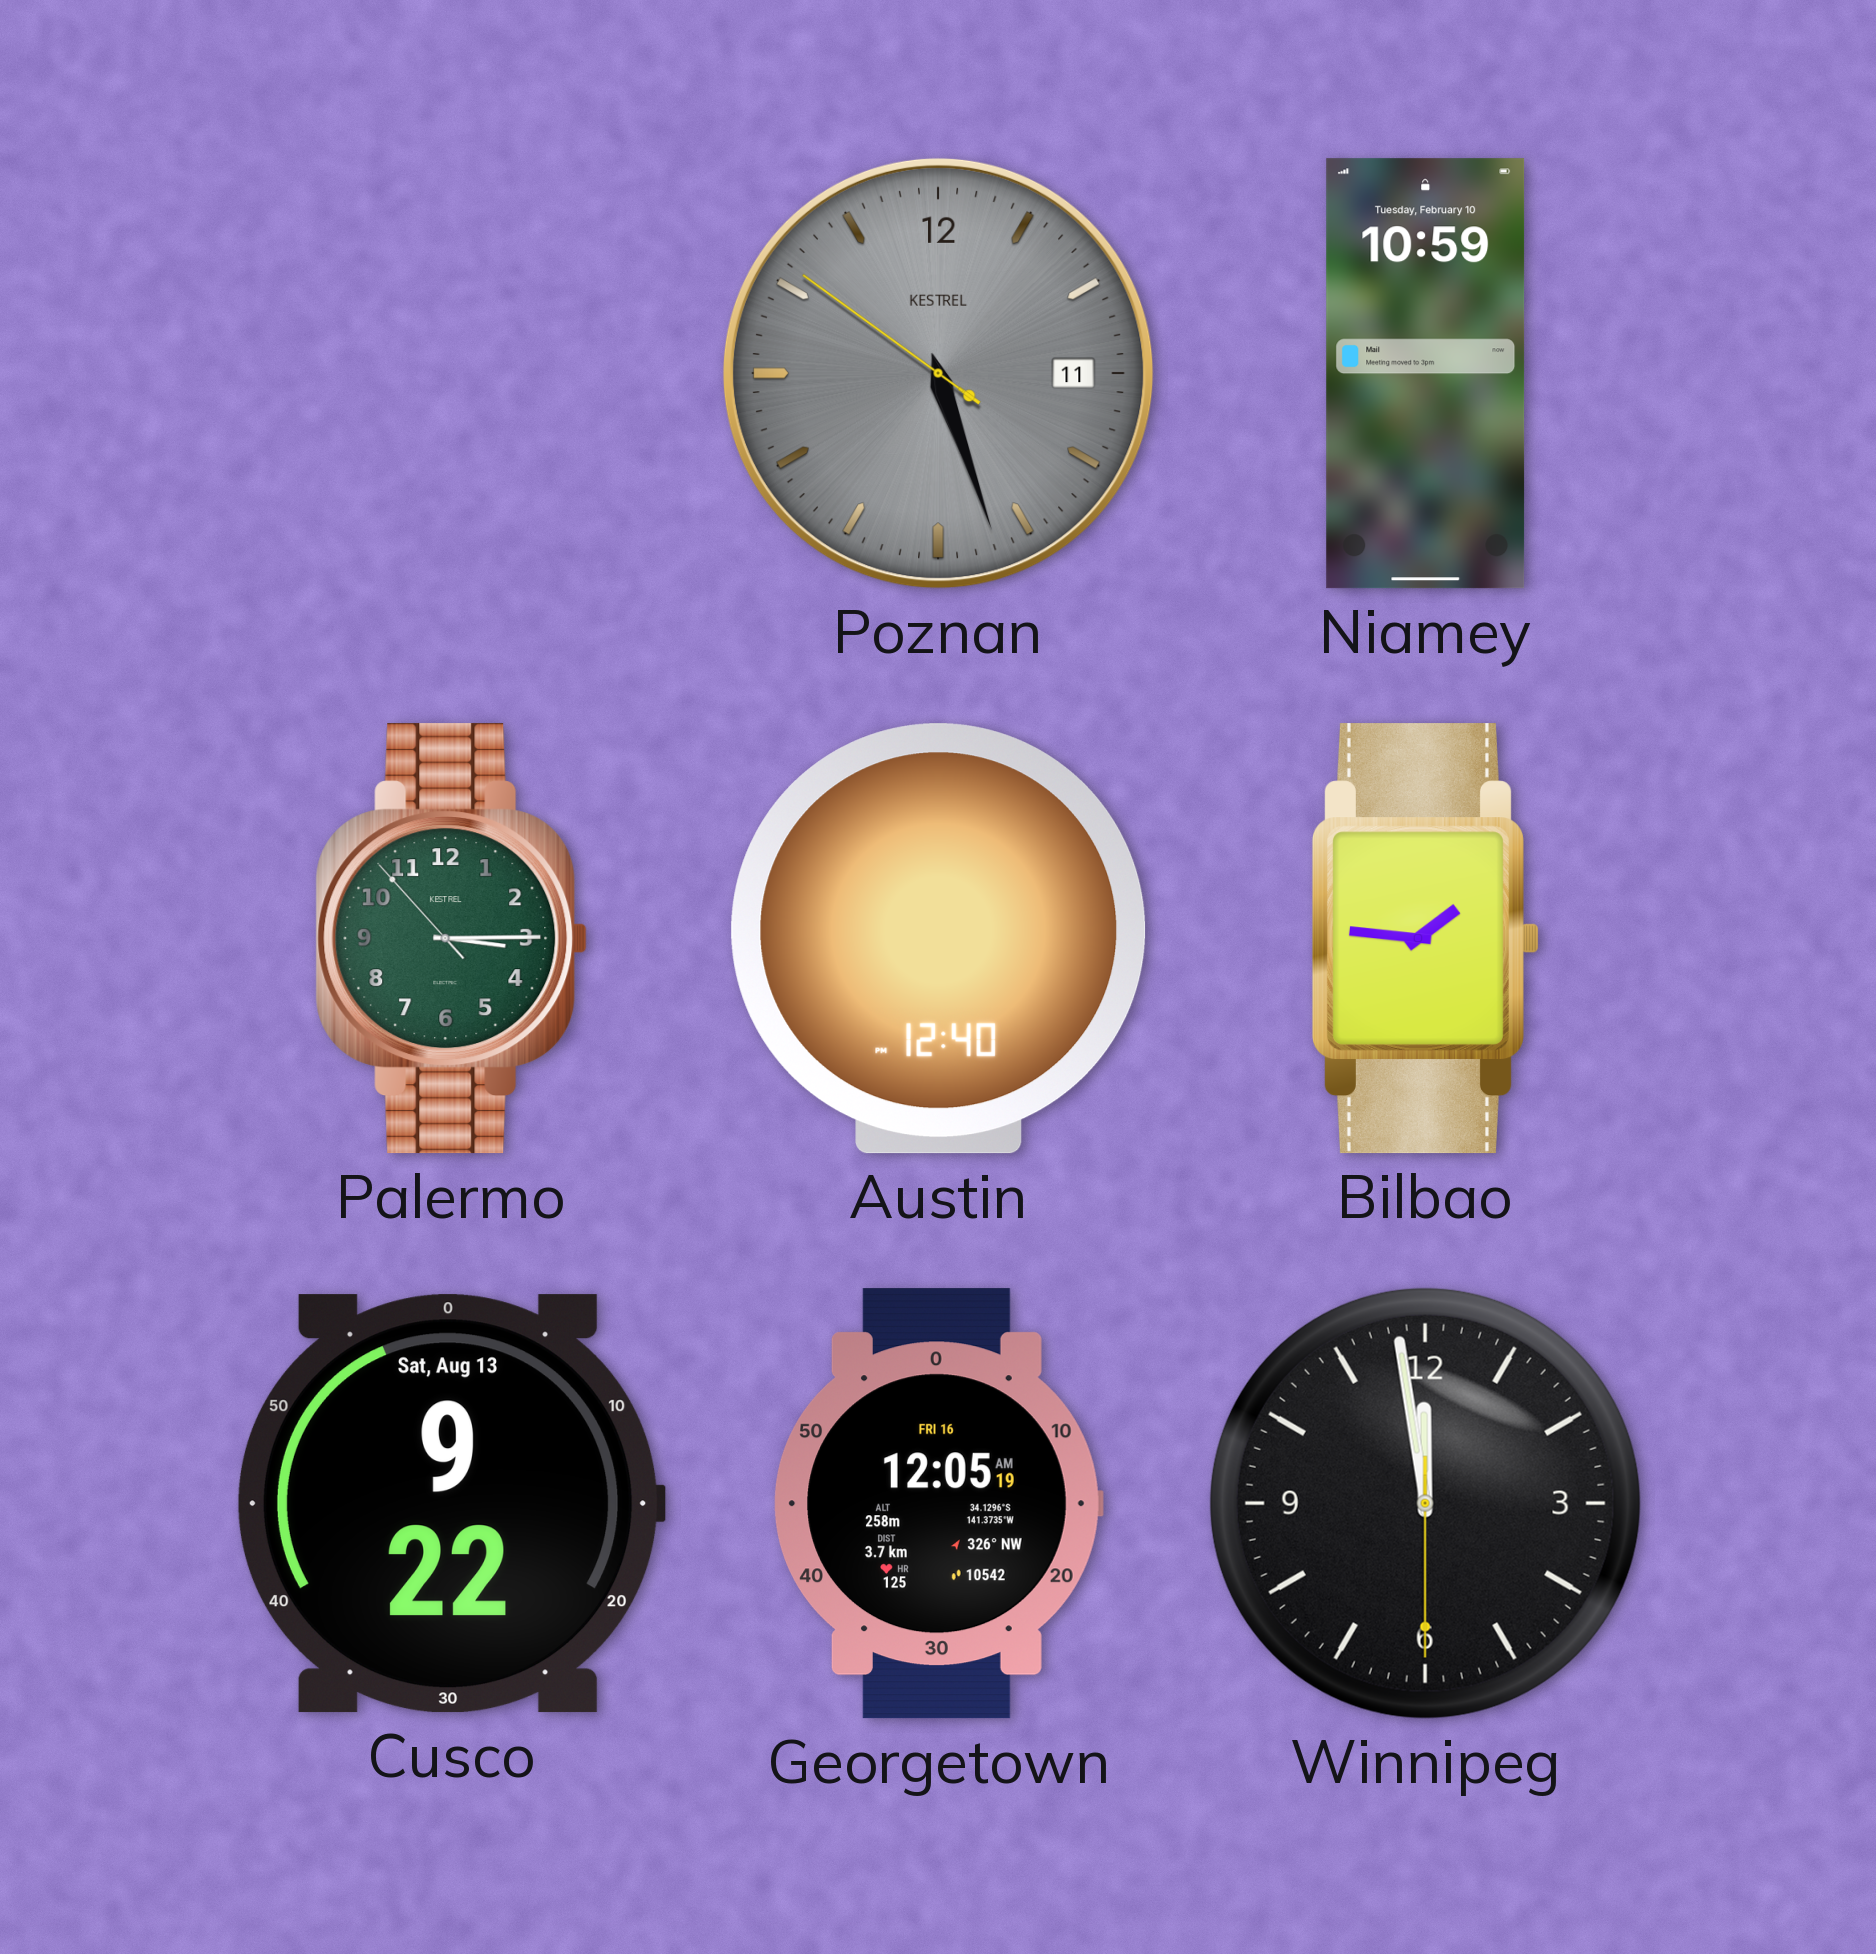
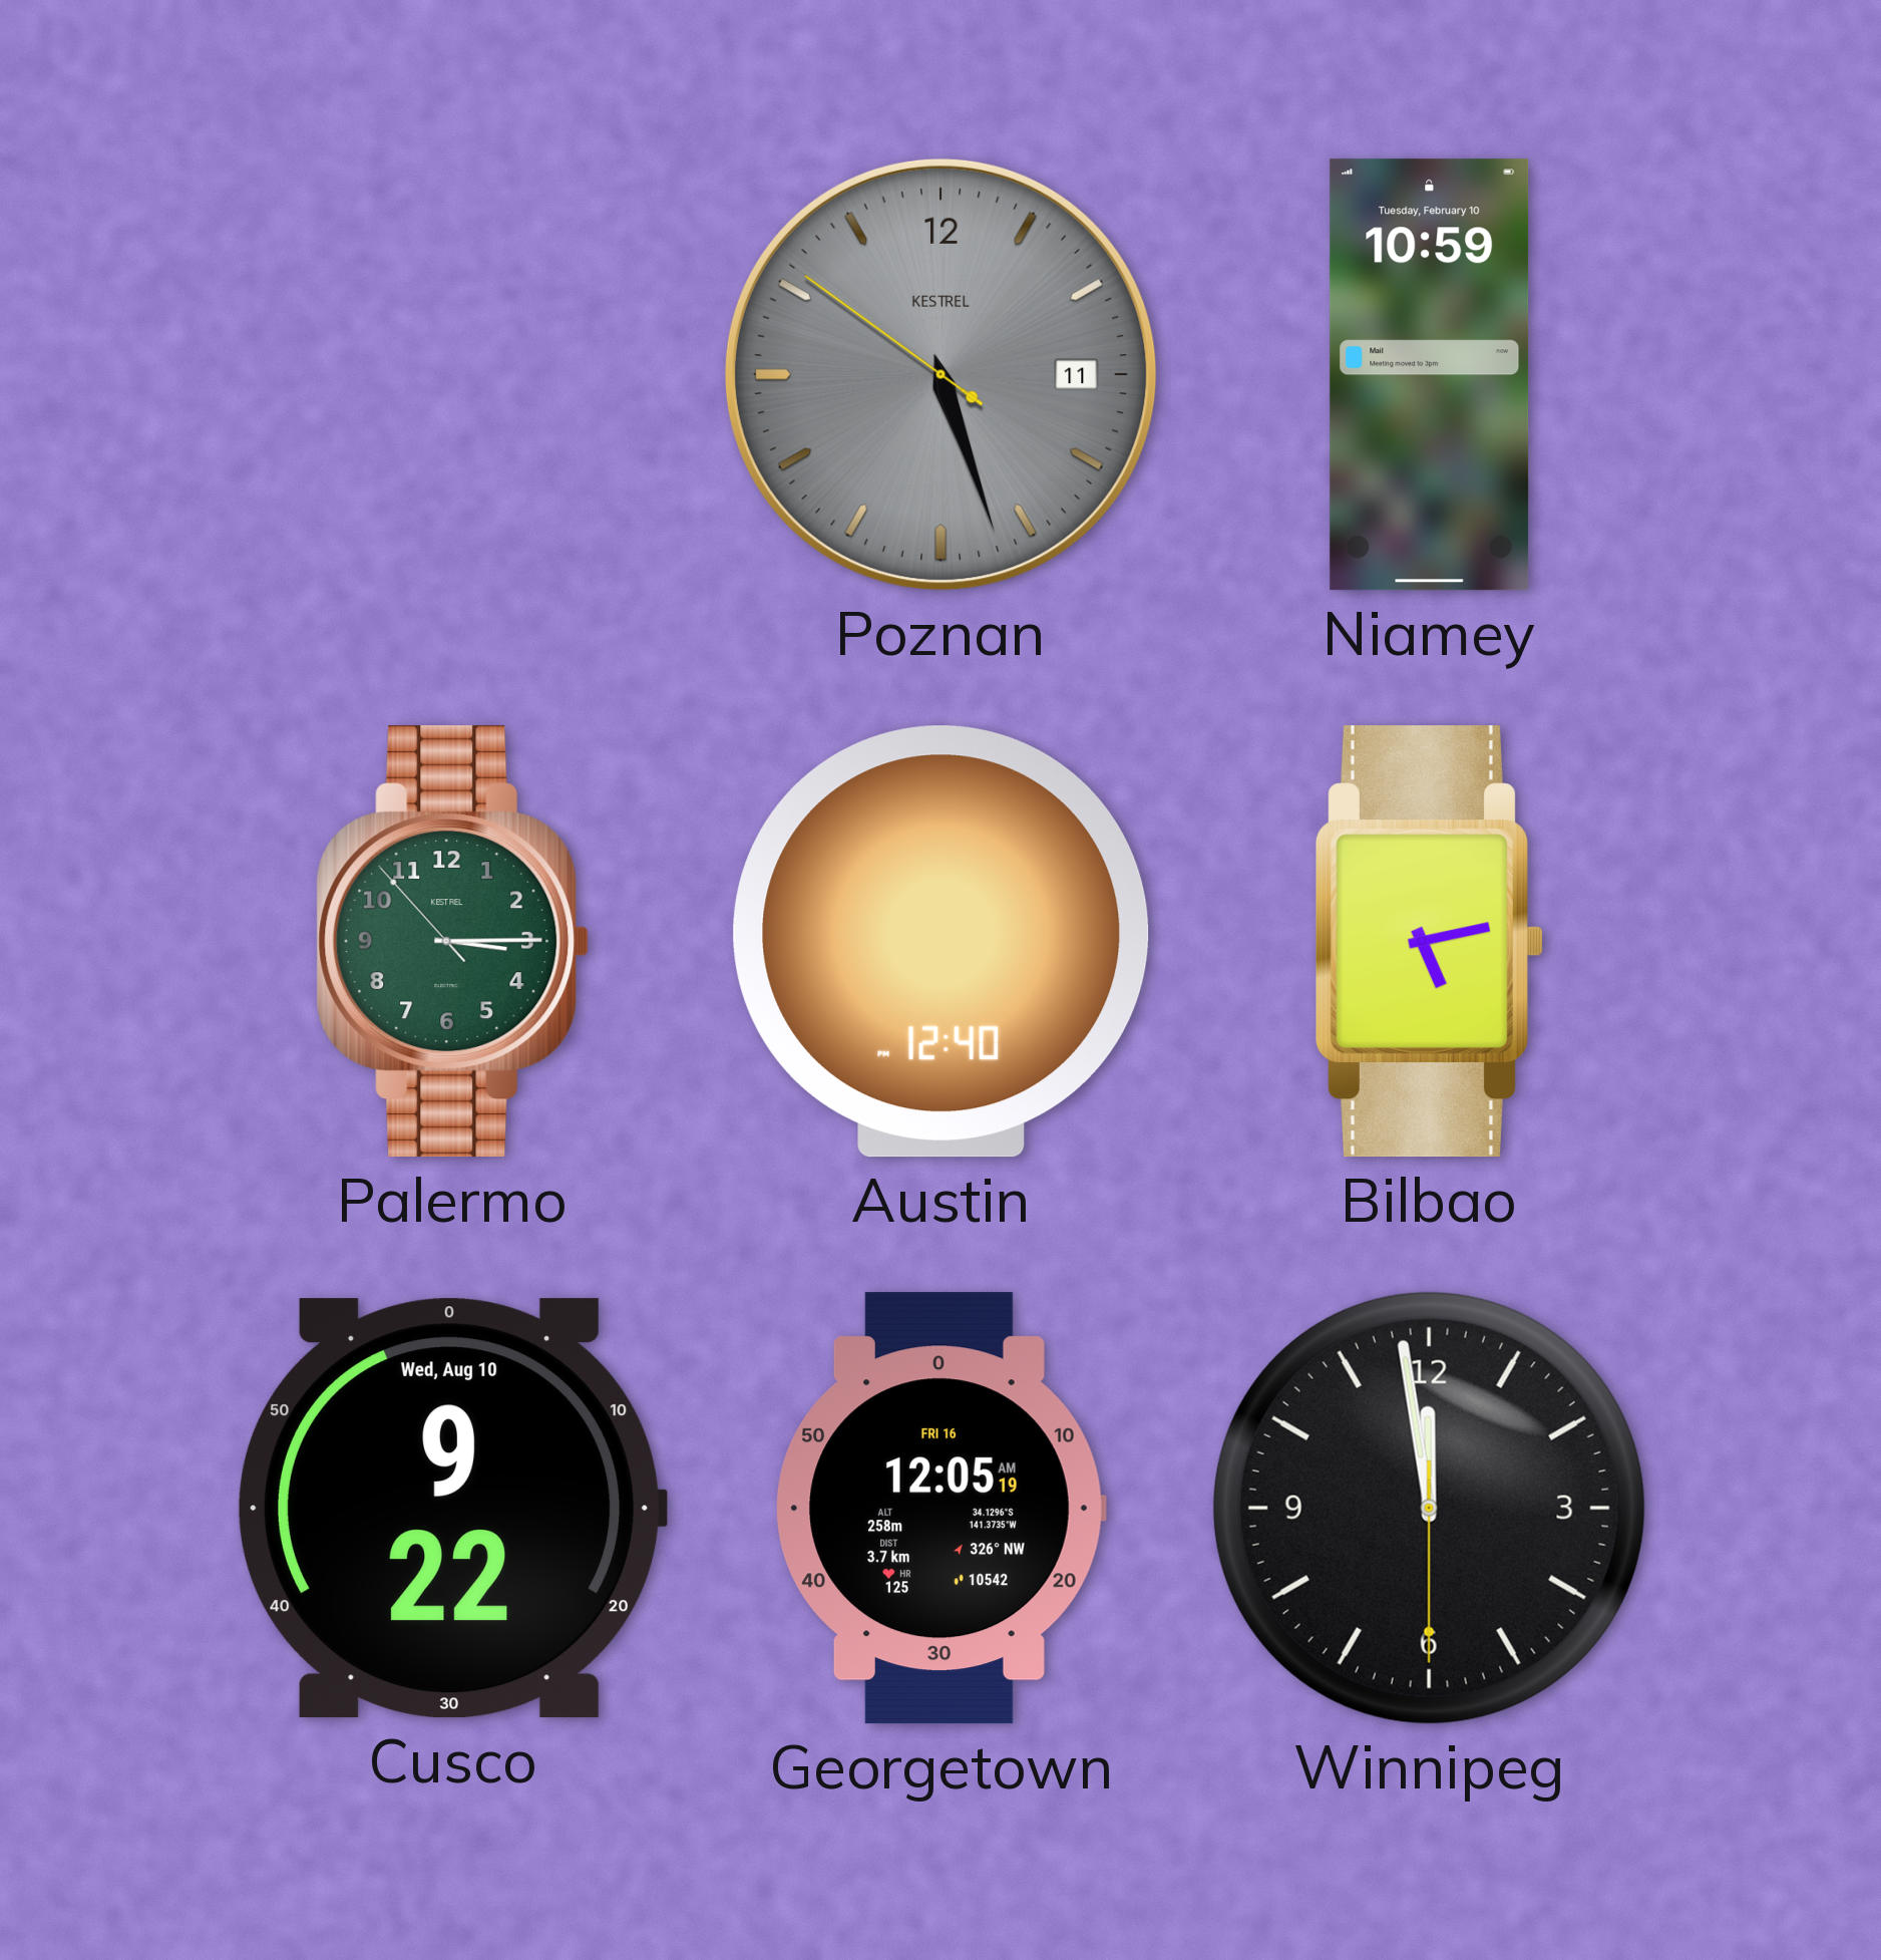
Bilbao: 1:46 -> 5:13
Cusco date: Sat, Aug 13 -> Wed, Aug 10
